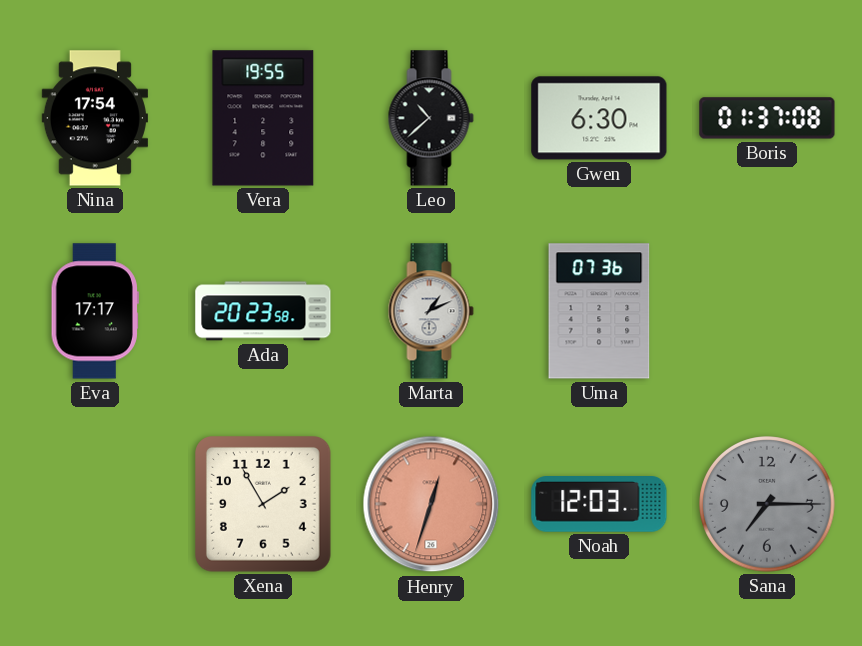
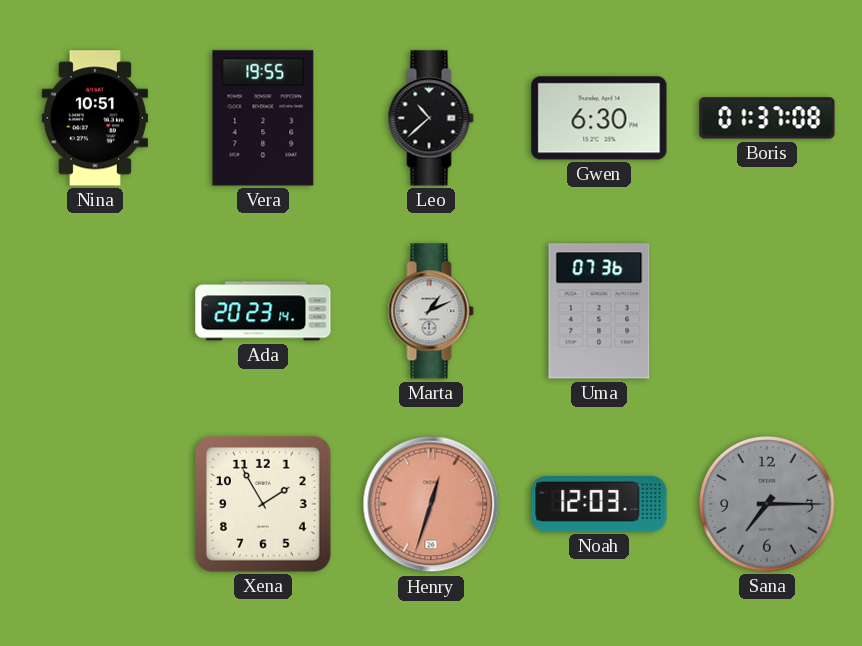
Nina: 17:54 -> 10:51
Eva: 17:17 -> none
Ada: 20:23:58 -> 20:23:14
